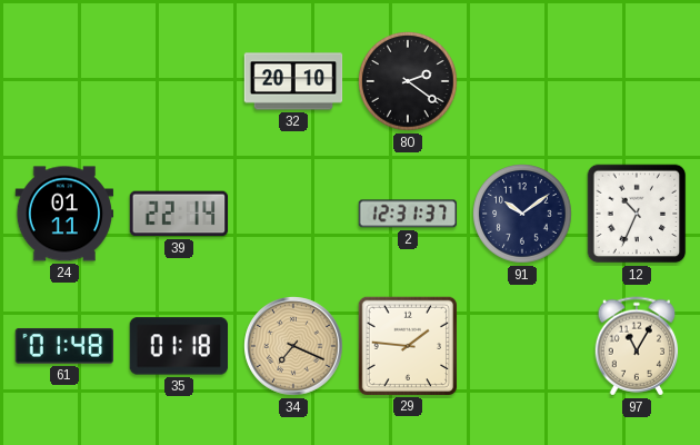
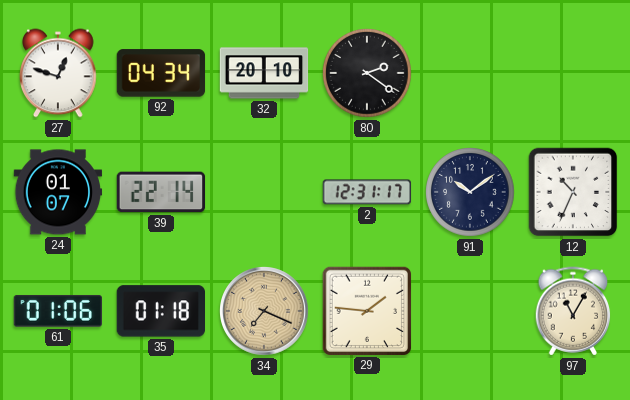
27: none -> 12:48
92: none -> 04:34
24: 01:11 -> 01:07
2: 12:31:37 -> 12:31:17
61: 01:48 -> 01:06
